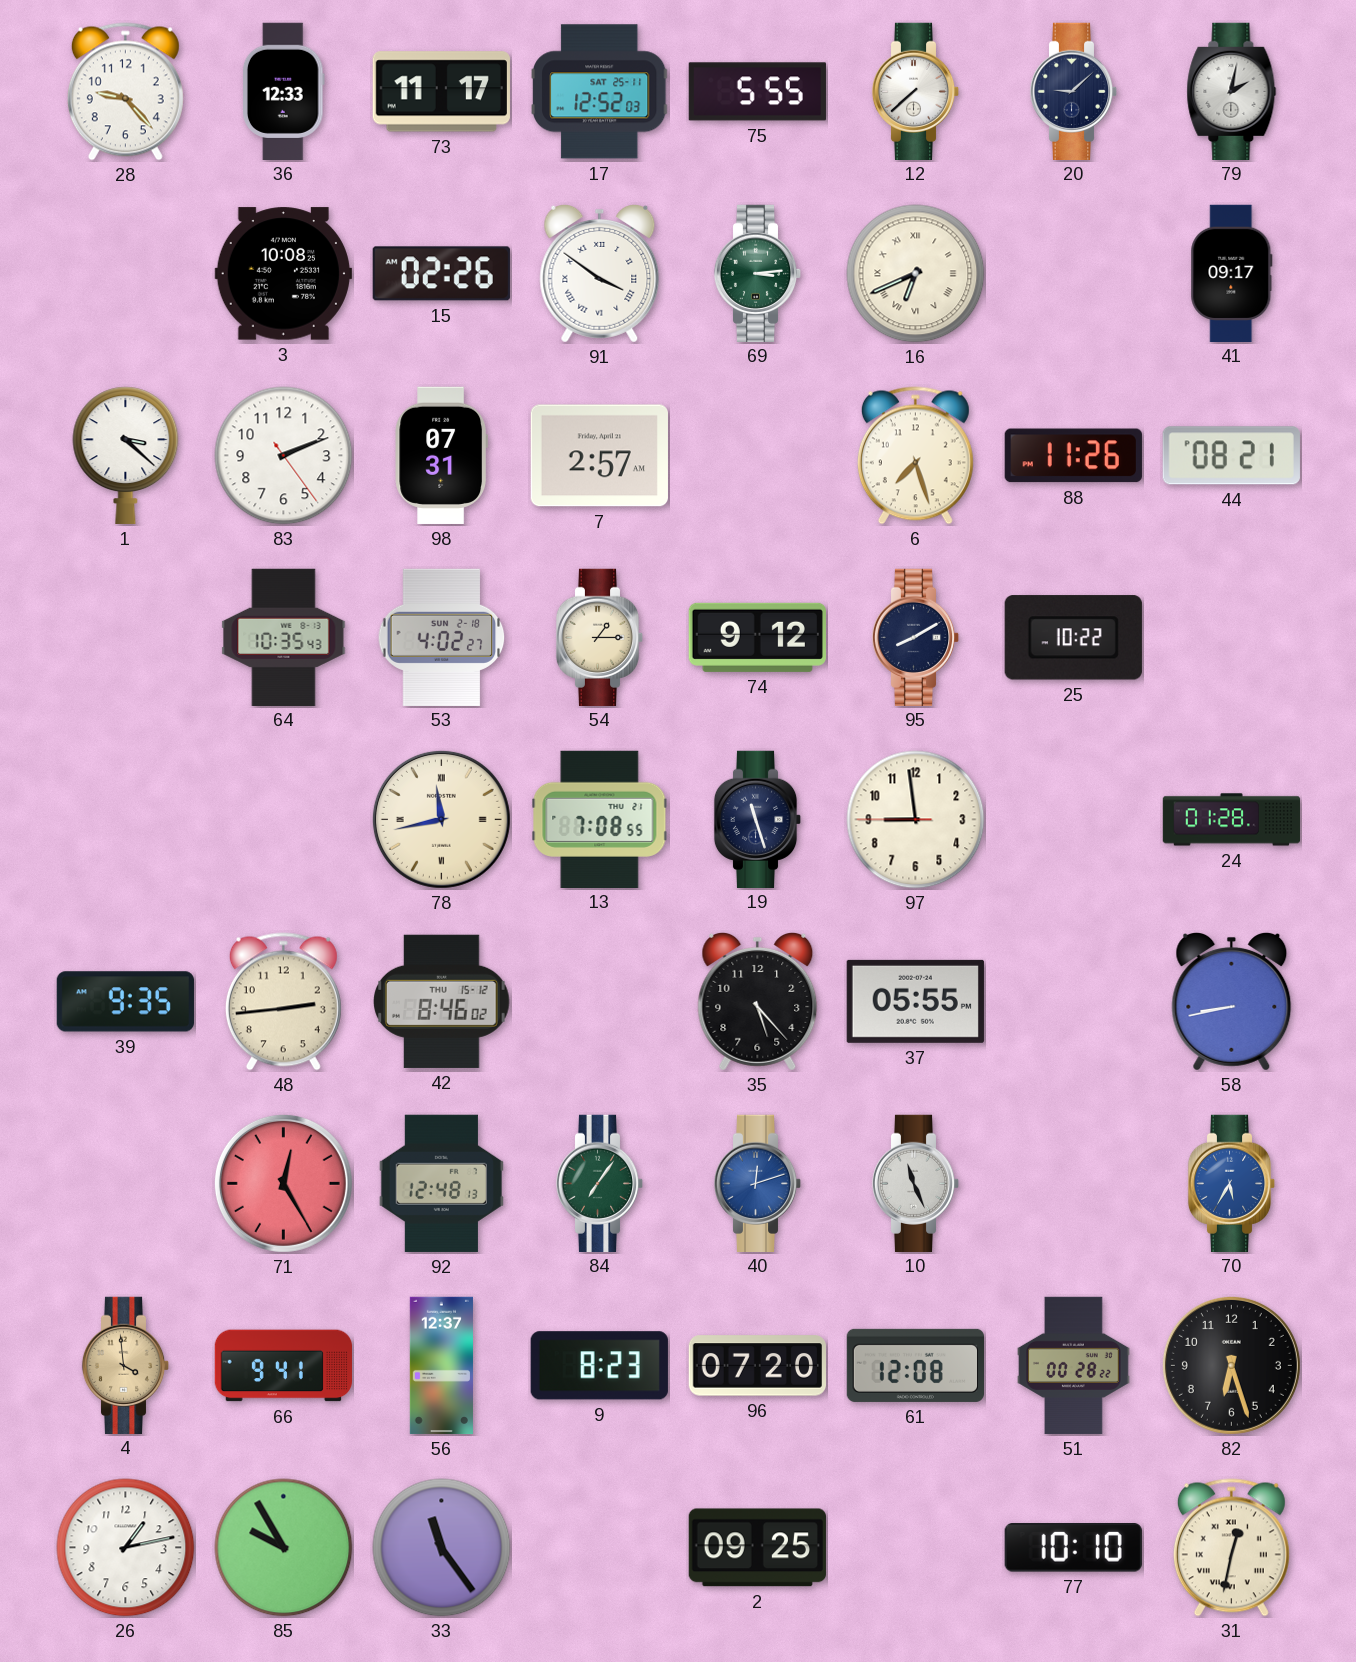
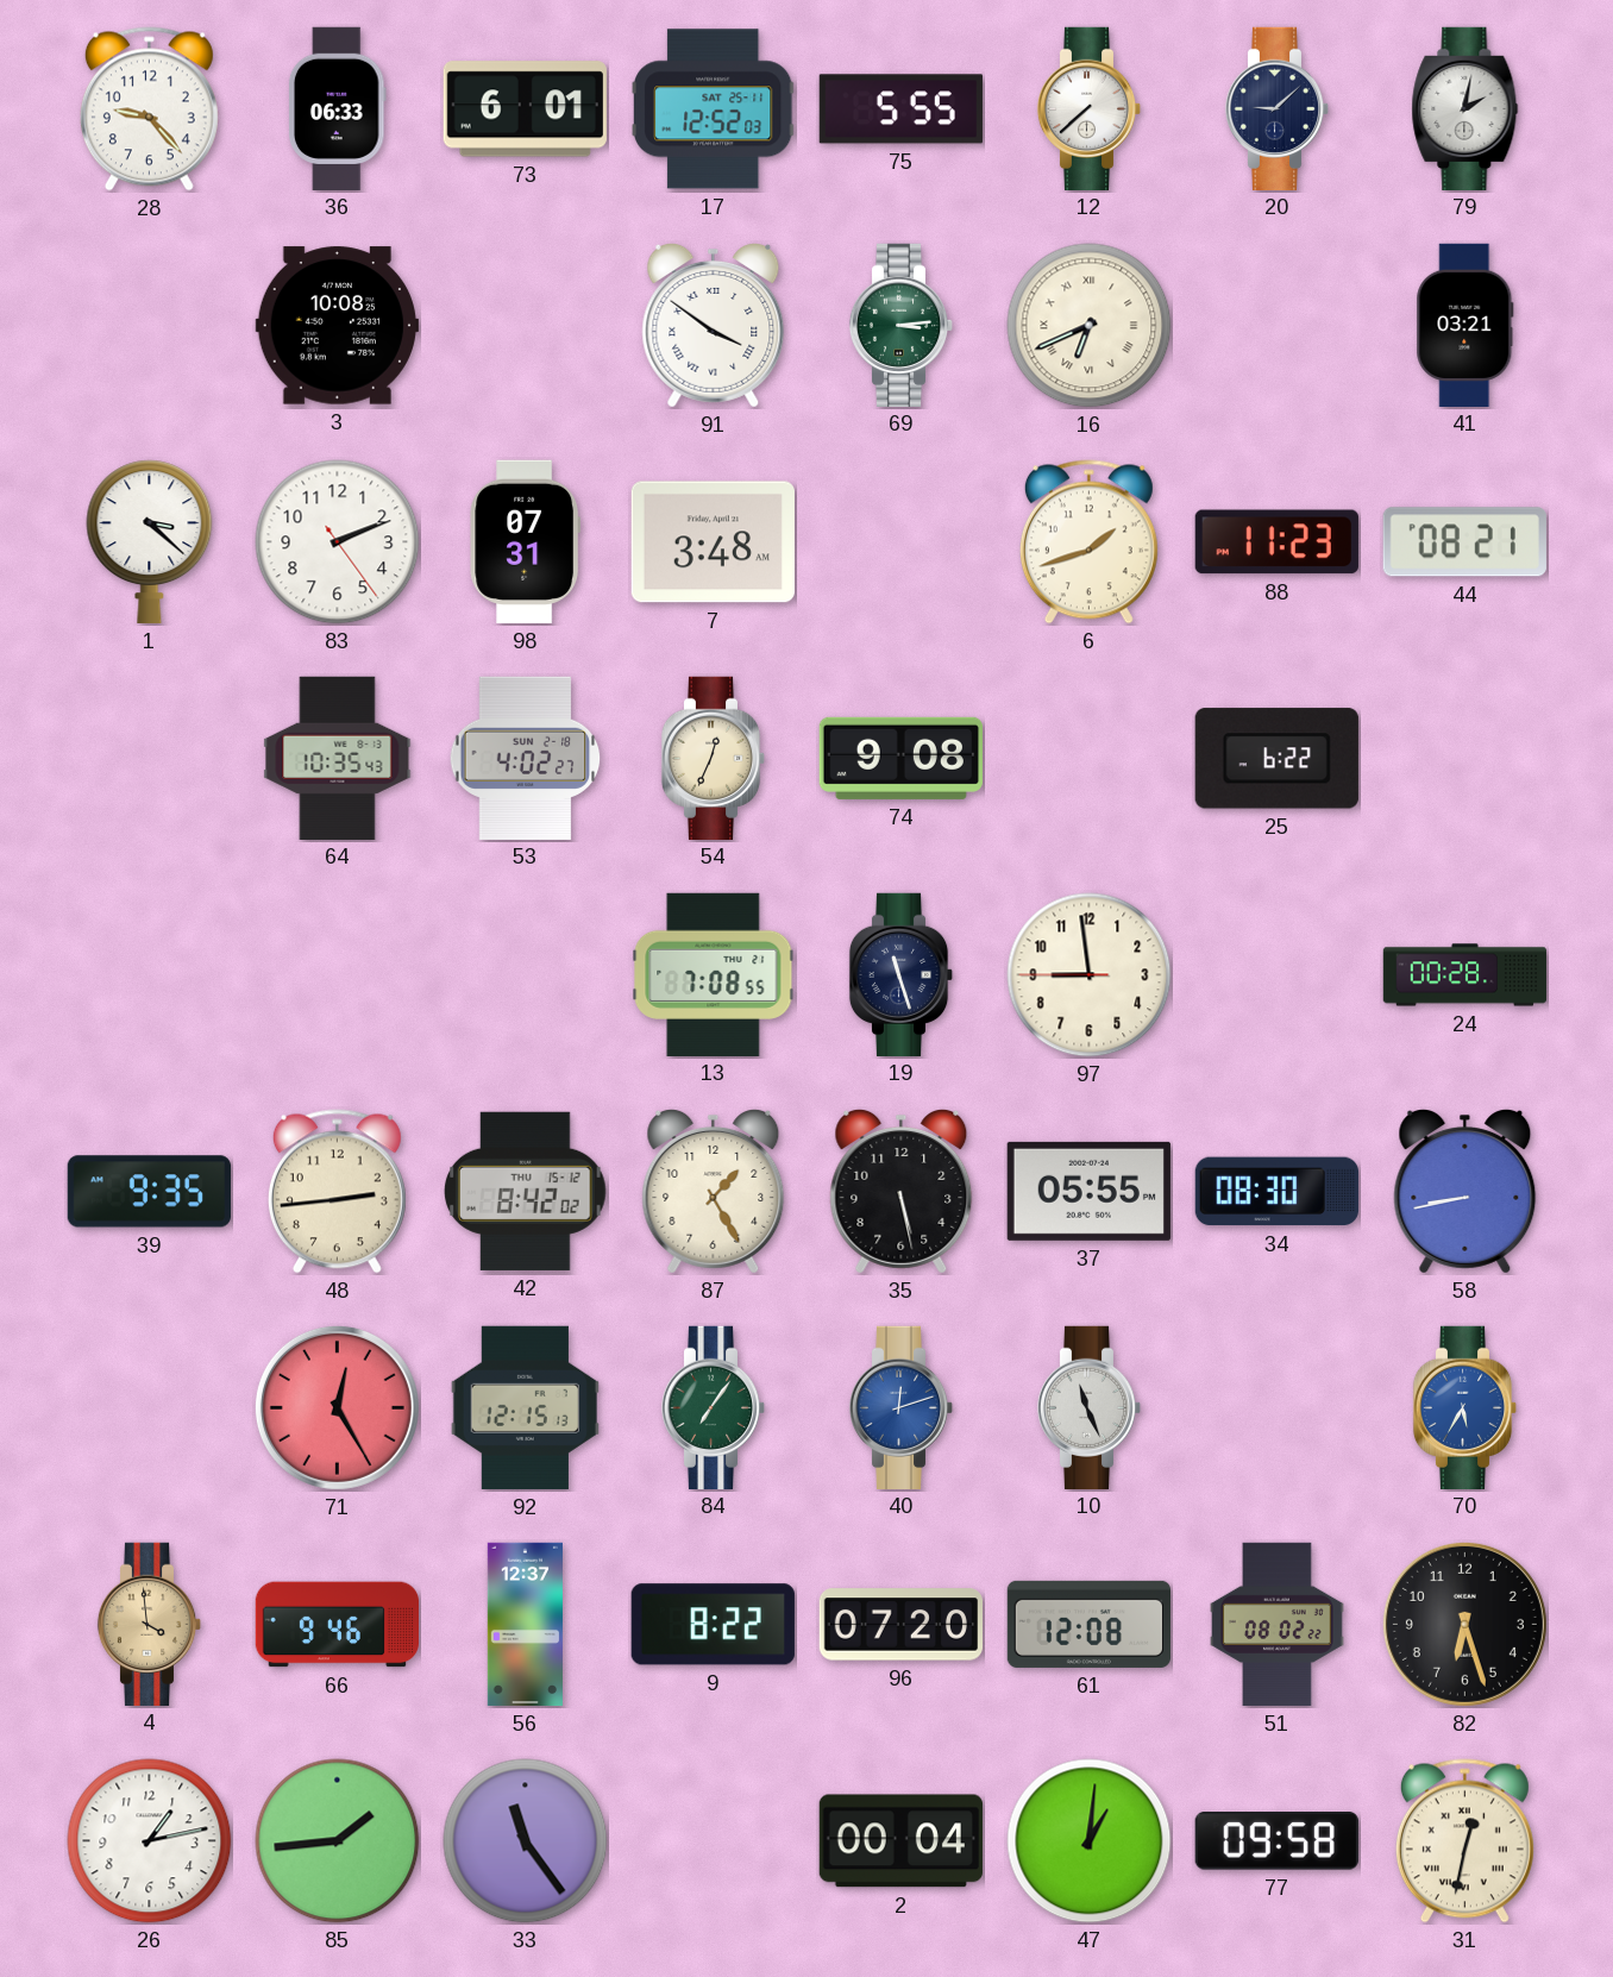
36: 12:33 -> 06:33
73: 11:17 -> 6:01
15: 02:26 -> none
41: 09:17 -> 03:21
7: 2:57 -> 3:48
6: 7:27 -> 1:42
88: 11:26 -> 11:23
54: 1:15 -> 12:34
74: 9:12 -> 9:08
95: 8:10 -> none
25: 10:22 -> 6:22
78: 11:43 -> none
24: 01:28 -> 00:28
42: 8:46 -> 8:42
87: none -> 1:25
35: 5:23 -> 5:28
34: none -> 08:30
92: 12:48 -> 12:15
66: 9:41 -> 9:46
9: 8:23 -> 8:22
51: 00:28 -> 08:02
85: 9:55 -> 1:44
2: 09:25 -> 00:04
47: none -> 1:01
77: 10:10 -> 09:58
